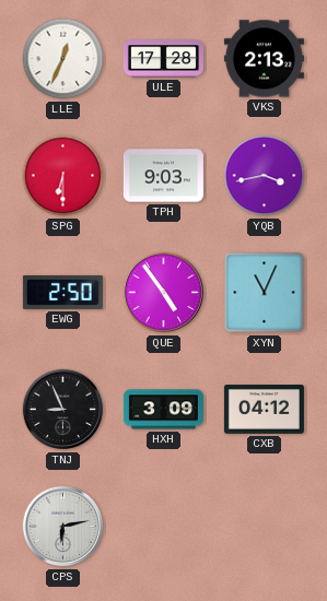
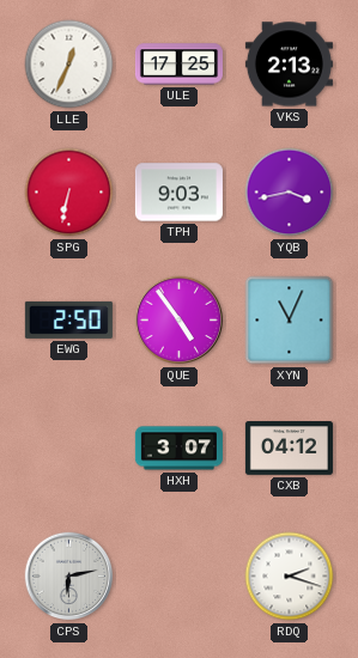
ULE: 17:28 -> 17:25
SPG: 6:30 -> 6:32
TNJ: 8:56 -> none
HXH: 3:09 -> 3:07
RDQ: none -> 2:18
